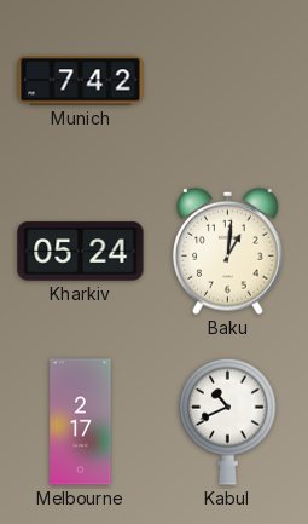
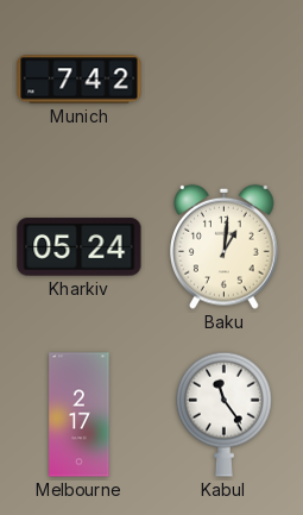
Kabul: 10:41 -> 11:24
